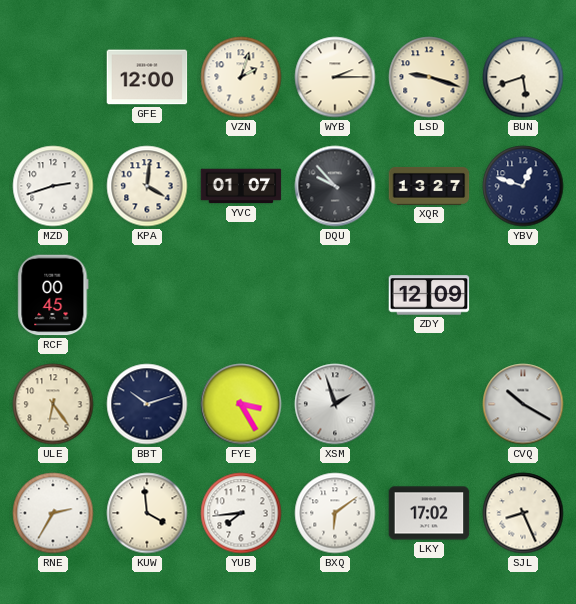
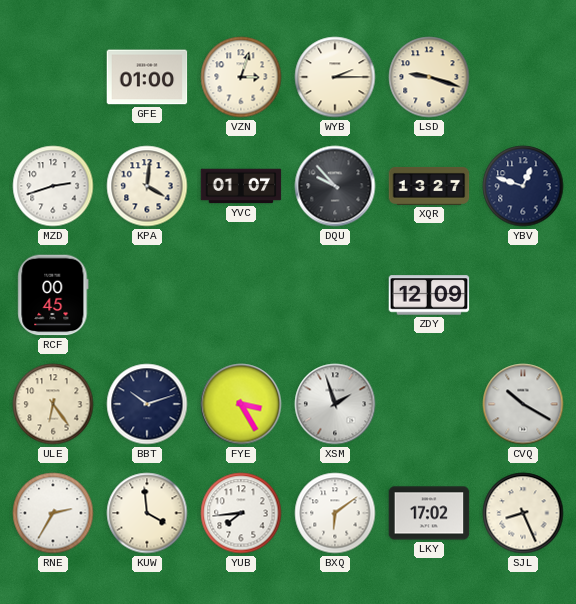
GFE: 12:00 -> 01:00
VZN: 2:03 -> 3:03
BUN: 5:42 -> none
